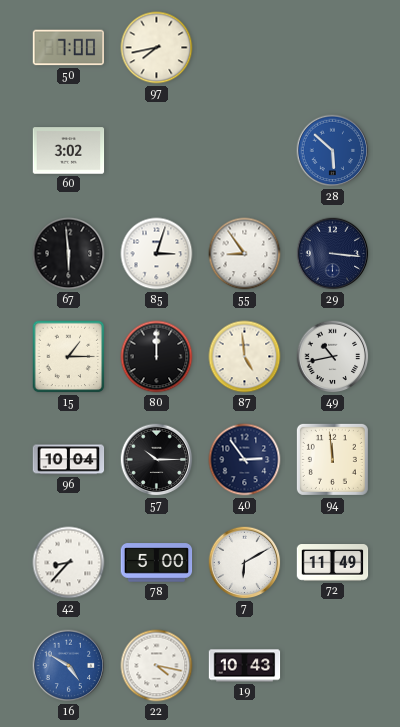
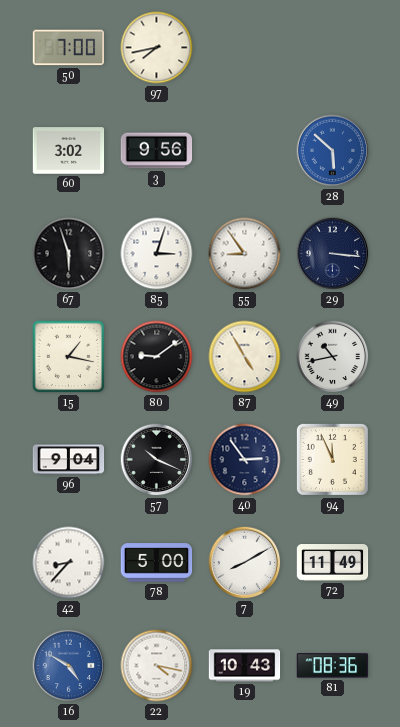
3: none -> 9:56
67: 5:59 -> 5:57
15: 1:15 -> 1:17
80: 12:00 -> 9:09
87: 4:59 -> 4:55
96: 10:04 -> 9:04
57: 10:15 -> 10:19
94: 11:59 -> 11:56
7: 6:10 -> 8:10
81: none -> 08:36
